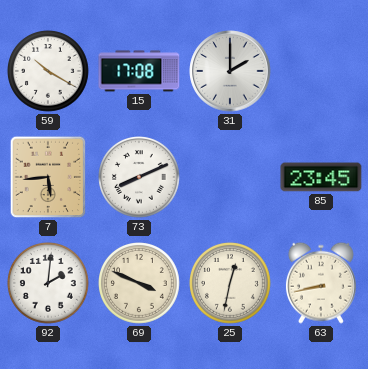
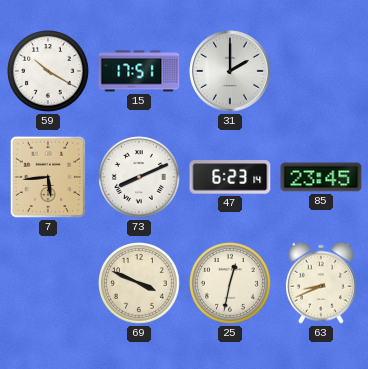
15: 17:08 -> 17:51
47: none -> 6:23
92: 2:01 -> none
63: 8:43 -> 8:41
